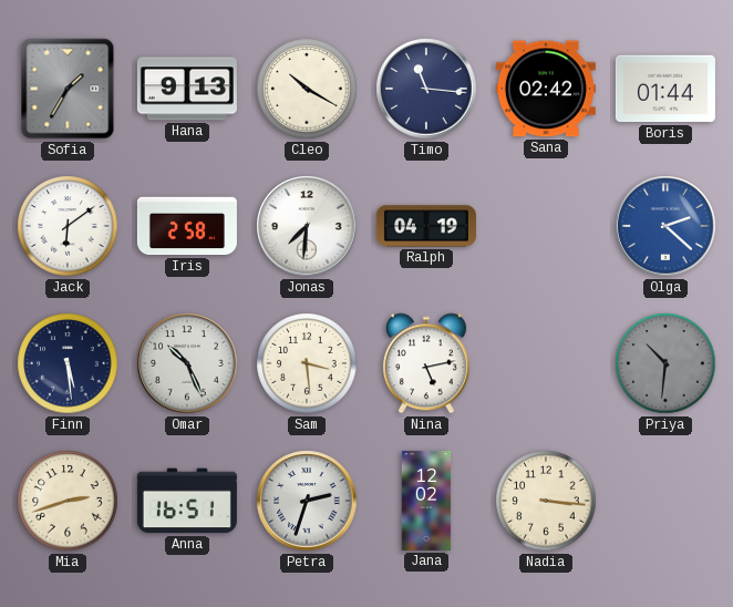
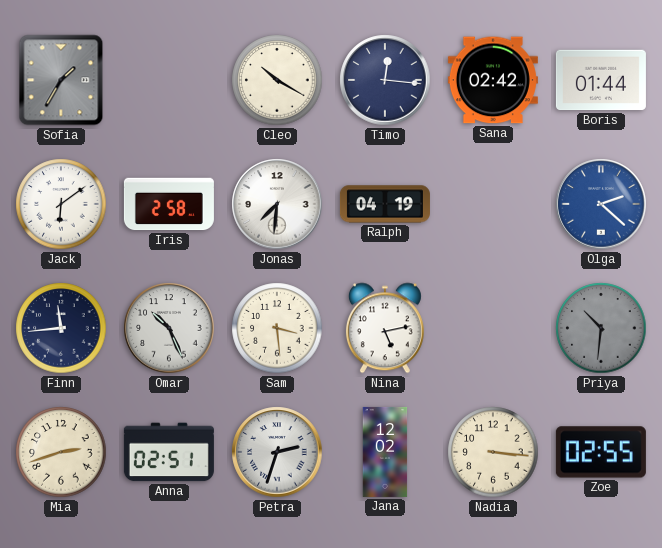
Hana: 9:13 -> none
Timo: 11:16 -> 12:16
Finn: 5:29 -> 11:44
Anna: 16:51 -> 02:51
Zoe: none -> 02:55
